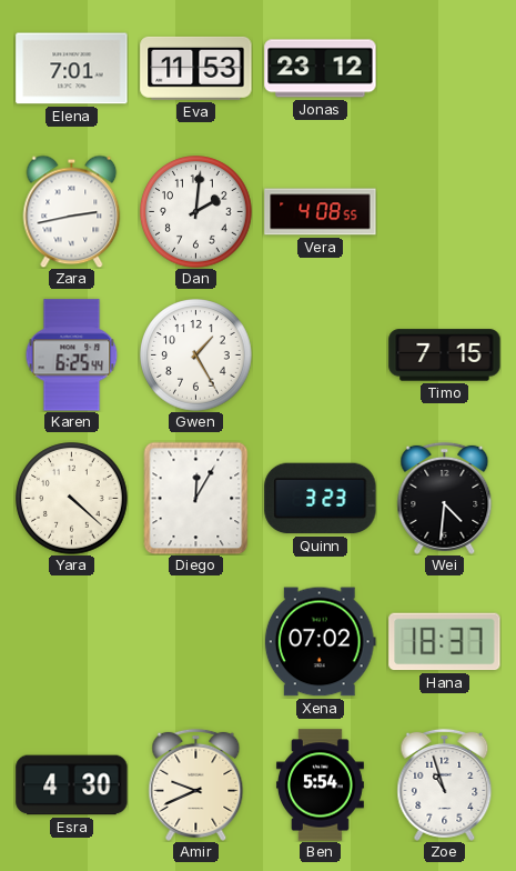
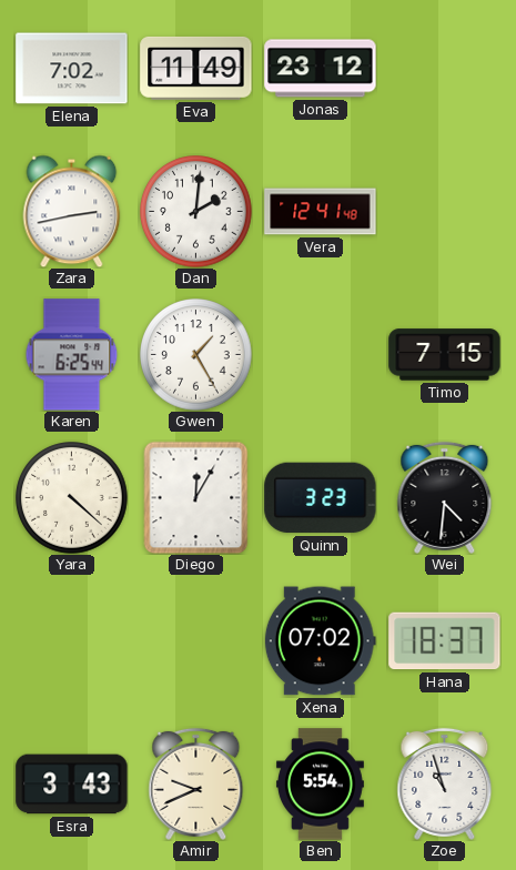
Elena: 7:01 -> 7:02
Eva: 11:53 -> 11:49
Vera: 4:08 -> 12:41
Esra: 4:30 -> 3:43
